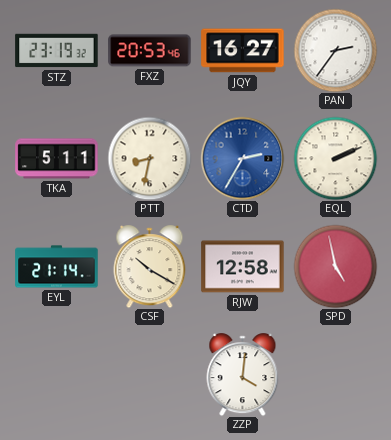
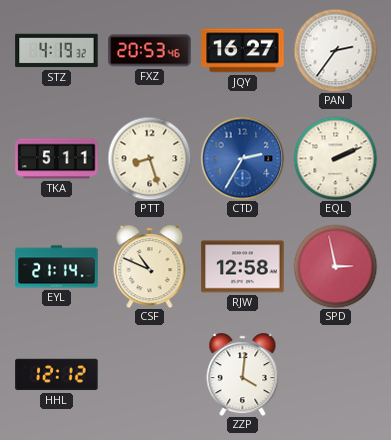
STZ: 23:19 -> 4:19
PTT: 8:32 -> 8:27
CSF: 10:20 -> 10:49
SPD: 4:58 -> 2:58
HHL: none -> 12:12
